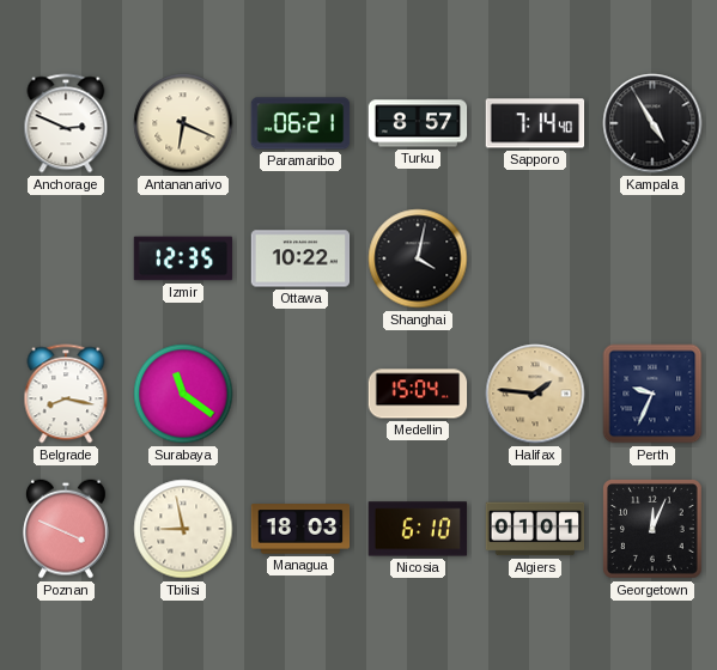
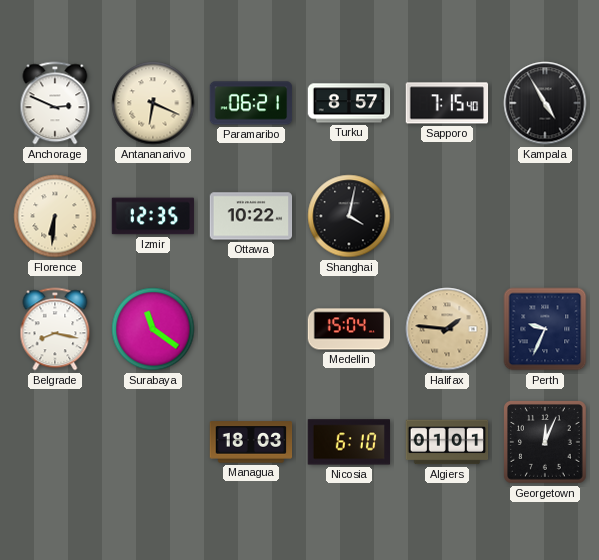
Sapporo: 7:14 -> 7:15
Florence: none -> 6:31
Poznan: 3:49 -> none
Tbilisi: 8:58 -> none
